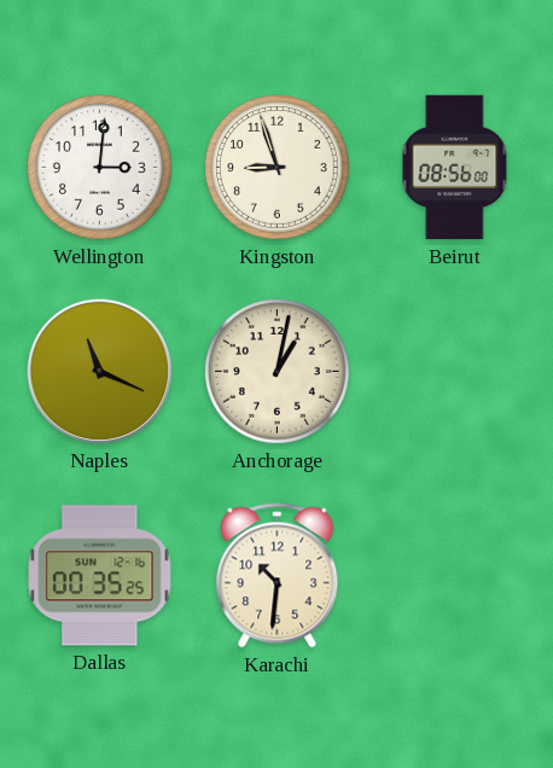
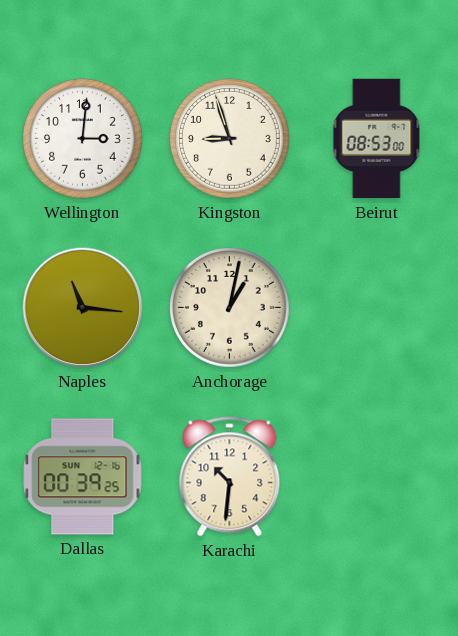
Beirut: 08:56 -> 08:53
Naples: 11:19 -> 11:16
Dallas: 00:35 -> 00:39
